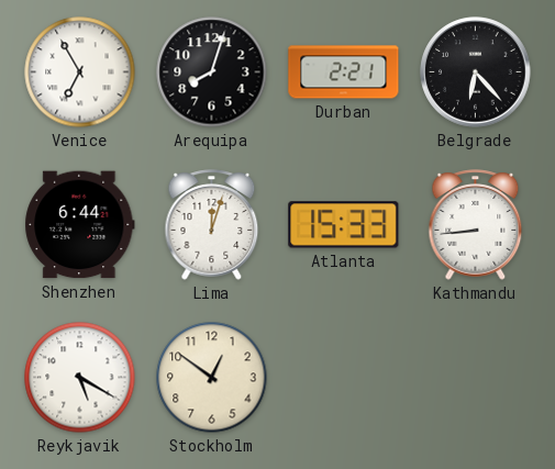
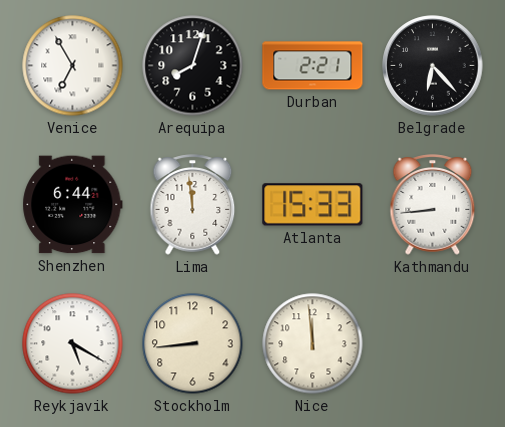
Lima: 12:03 -> 11:59
Stockholm: 12:51 -> 8:44
Nice: none -> 11:59
